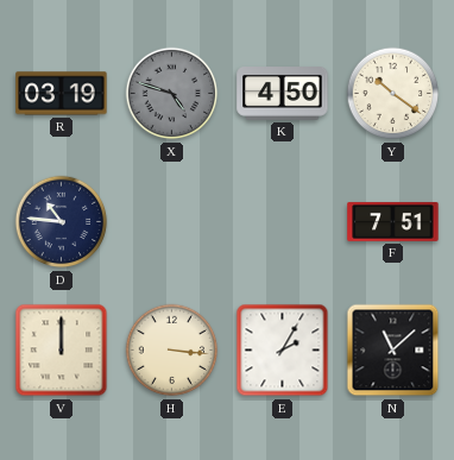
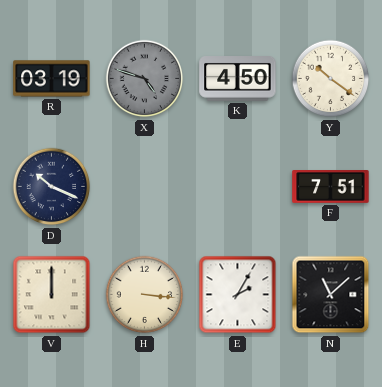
D: 10:46 -> 10:19
